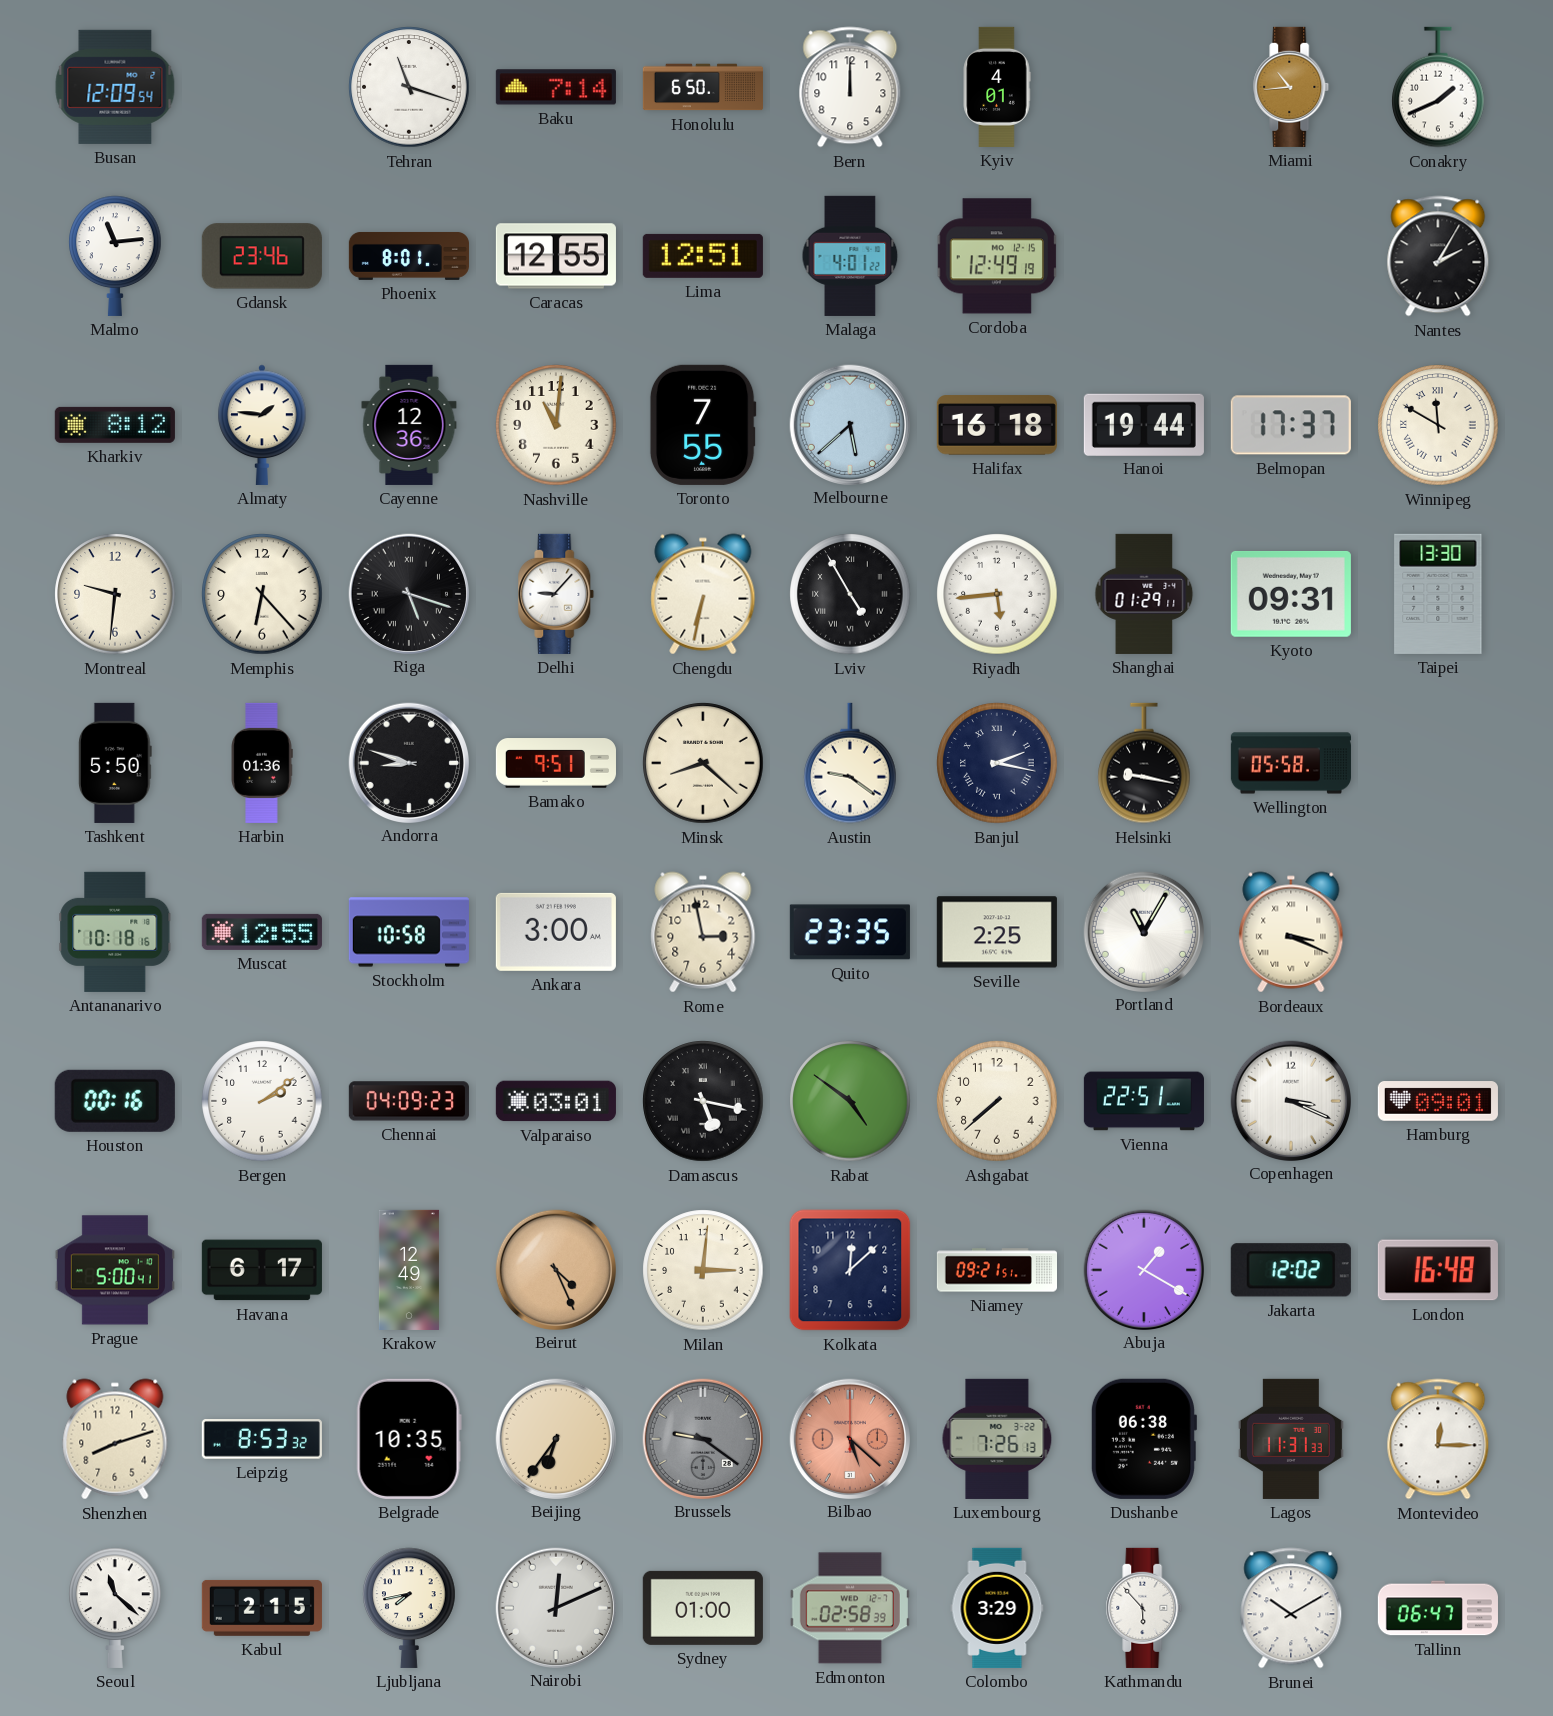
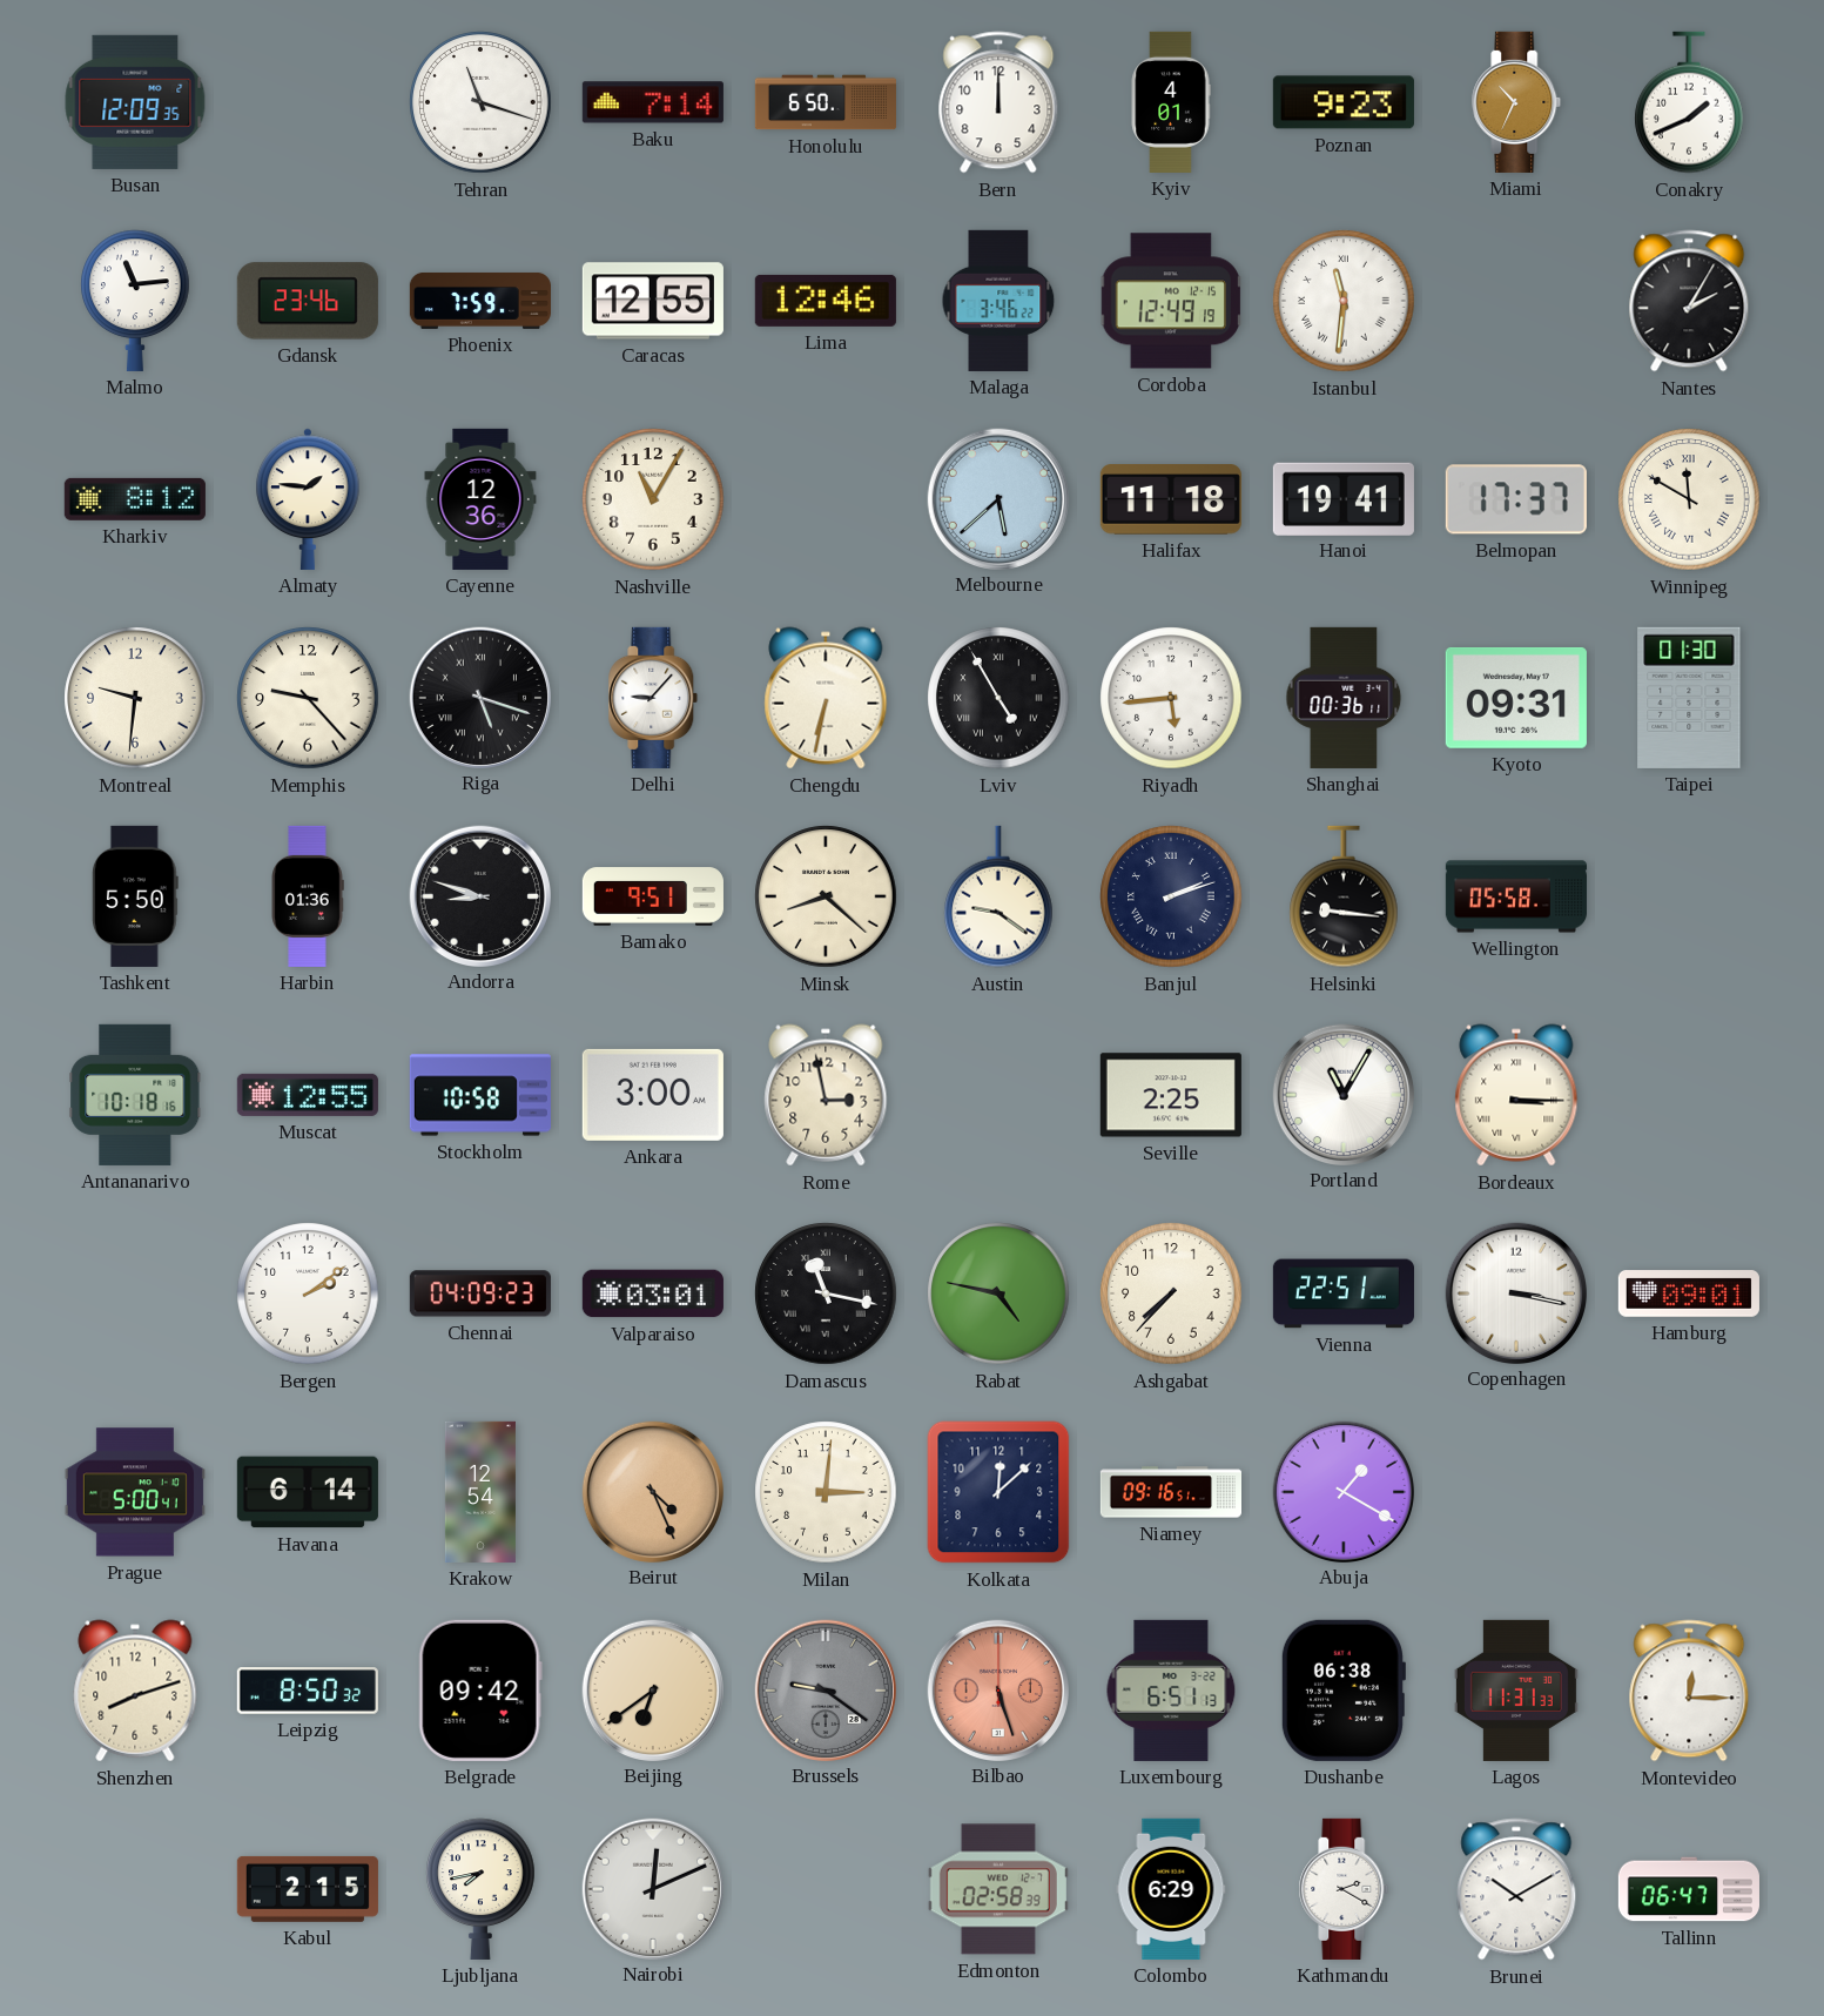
Busan: 12:09:54 -> 12:09:35
Poznan: none -> 9:23
Miami: 10:44 -> 10:34
Phoenix: 8:01 -> 7:59
Lima: 12:51 -> 12:46
Malaga: 4:01 -> 3:46
Istanbul: none -> 11:31
Nashville: 11:01 -> 11:05
Toronto: 7:55 -> none
Halifax: 16:18 -> 11:18
Hanoi: 19:44 -> 19:41
Memphis: 6:23 -> 9:23
Shanghai: 01:29 -> 00:36
Taipei: 13:30 -> 01:30
Banjul: 2:17 -> 2:12
Helsinki: 9:17 -> 9:16
Quito: 23:35 -> none
Bordeaux: 3:19 -> 3:15
Houston: 00:16 -> none
Damascus: 5:17 -> 11:17
Rabat: 4:51 -> 4:47
Ashgabat: 7:38 -> 7:37
Copenhagen: 3:19 -> 3:17
Havana: 6:17 -> 6:14
Krakow: 12:49 -> 12:54
Niamey: 09:21 -> 09:16
Jakarta: 12:02 -> none
London: 16:48 -> none
Leipzig: 8:53 -> 8:50
Belgrade: 10:35 -> 09:42
Beijing: 6:36 -> 6:39
Bilbao: 5:22 -> 5:27
Luxembourg: 7:26 -> 6:51
Seoul: 11:22 -> none
Sydney: 01:00 -> none
Colombo: 3:29 -> 6:29
Kathmandu: 5:53 -> 2:20
